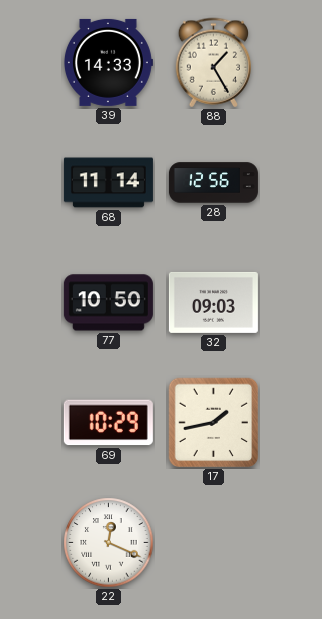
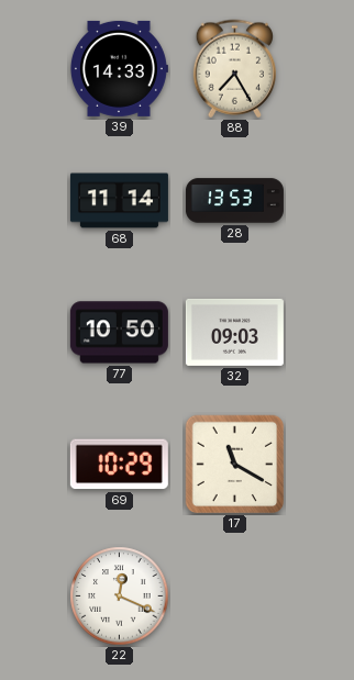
88: 1:25 -> 7:25
28: 12:56 -> 13:53
17: 1:43 -> 11:20
